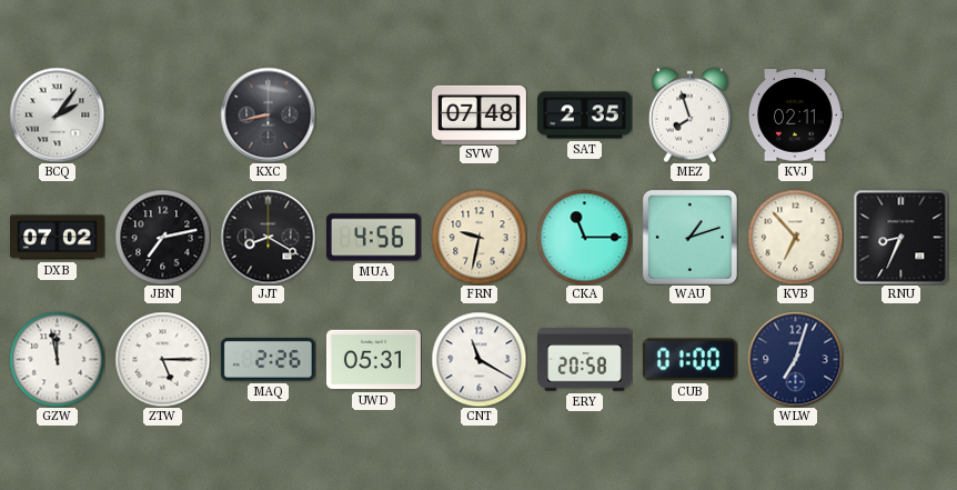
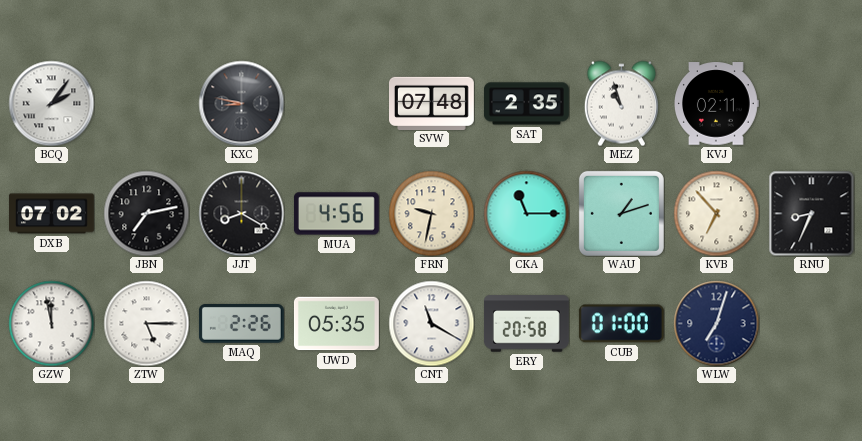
KXC: 8:43 -> 8:47
MEZ: 7:57 -> 10:57
UWD: 05:31 -> 05:35
